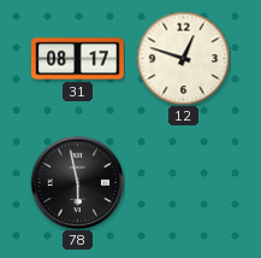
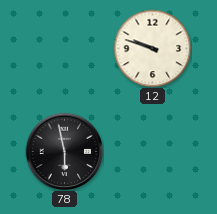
31: 08:17 -> none
12: 12:48 -> 9:48
